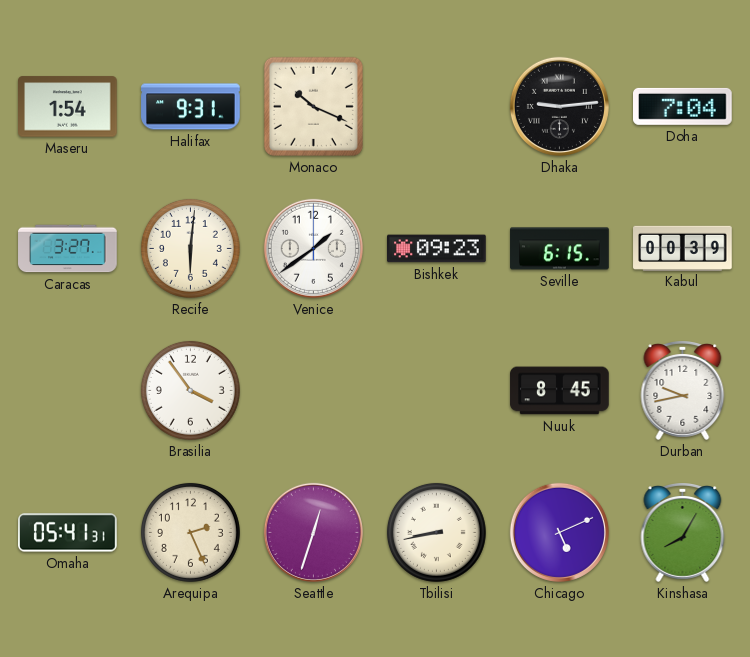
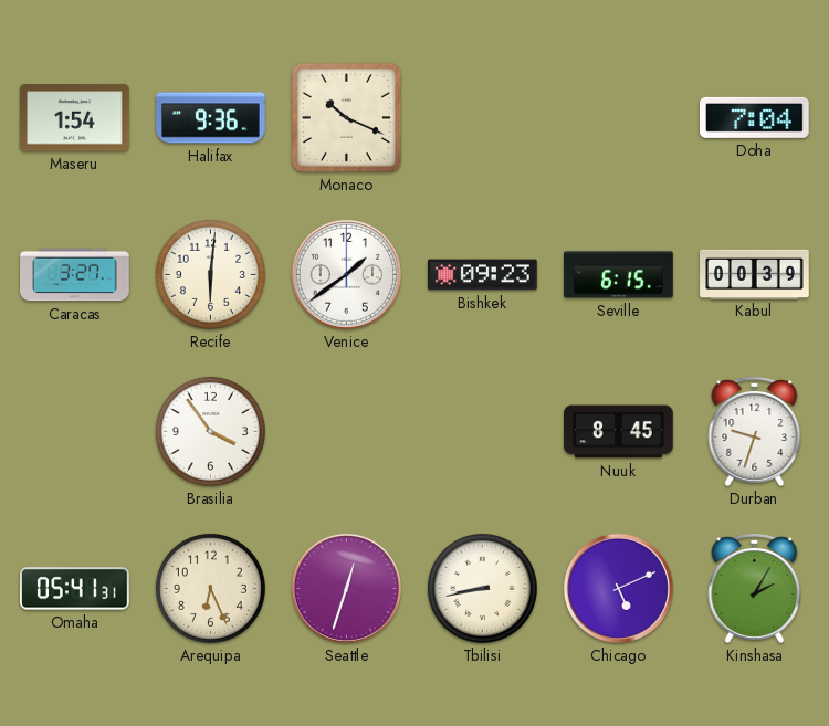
Halifax: 9:31 -> 9:36
Dhaka: 9:14 -> none
Durban: 9:43 -> 9:33
Arequipa: 2:26 -> 6:26
Kinshasa: 8:05 -> 2:05
